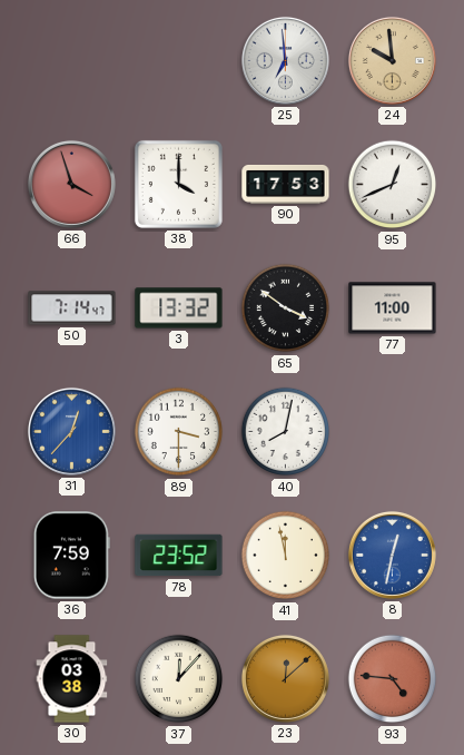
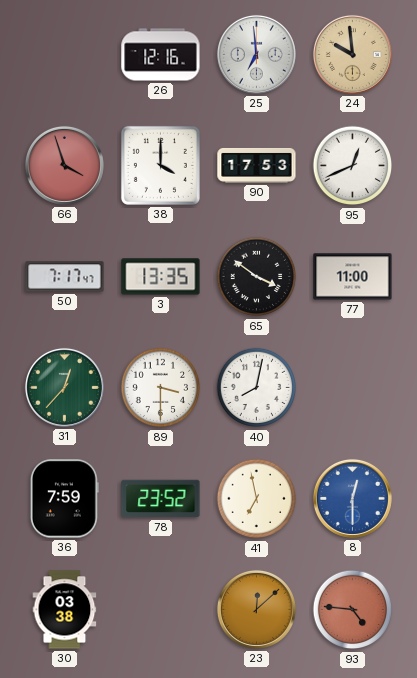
26: none -> 12:16
50: 7:14 -> 7:17
3: 13:32 -> 13:35
31 dial: blue -> green
41: 11:58 -> 6:58
8: 12:32 -> 12:30
37: 12:07 -> none
